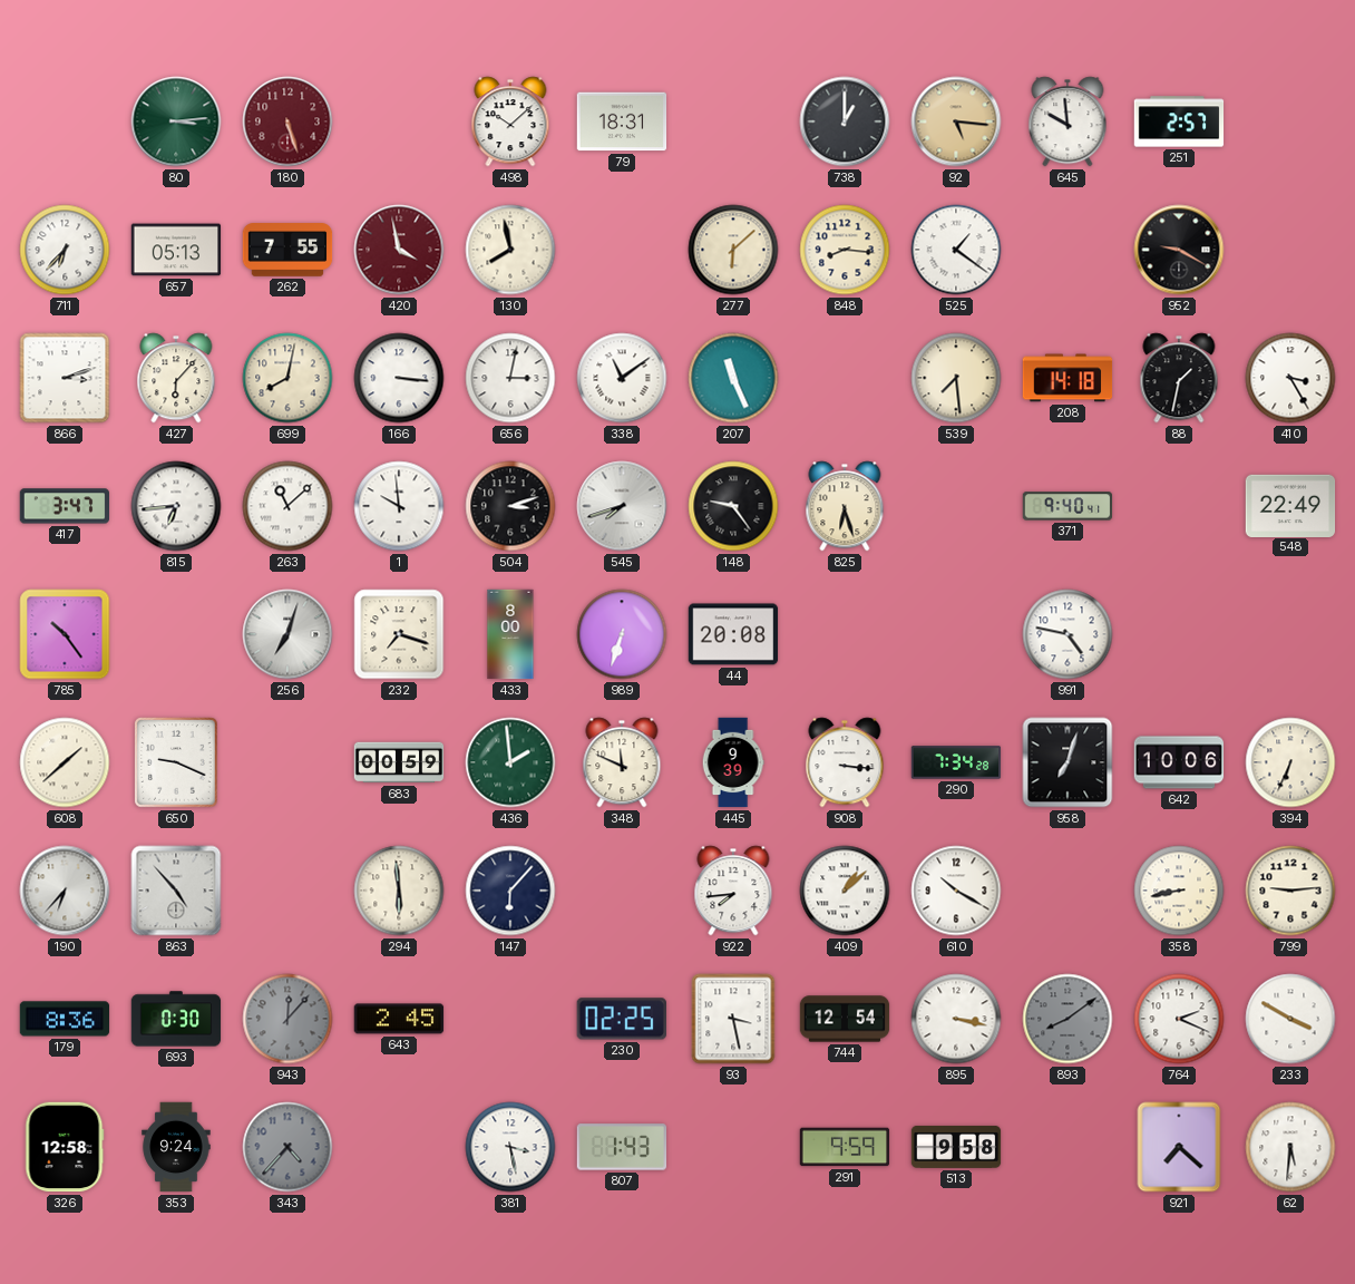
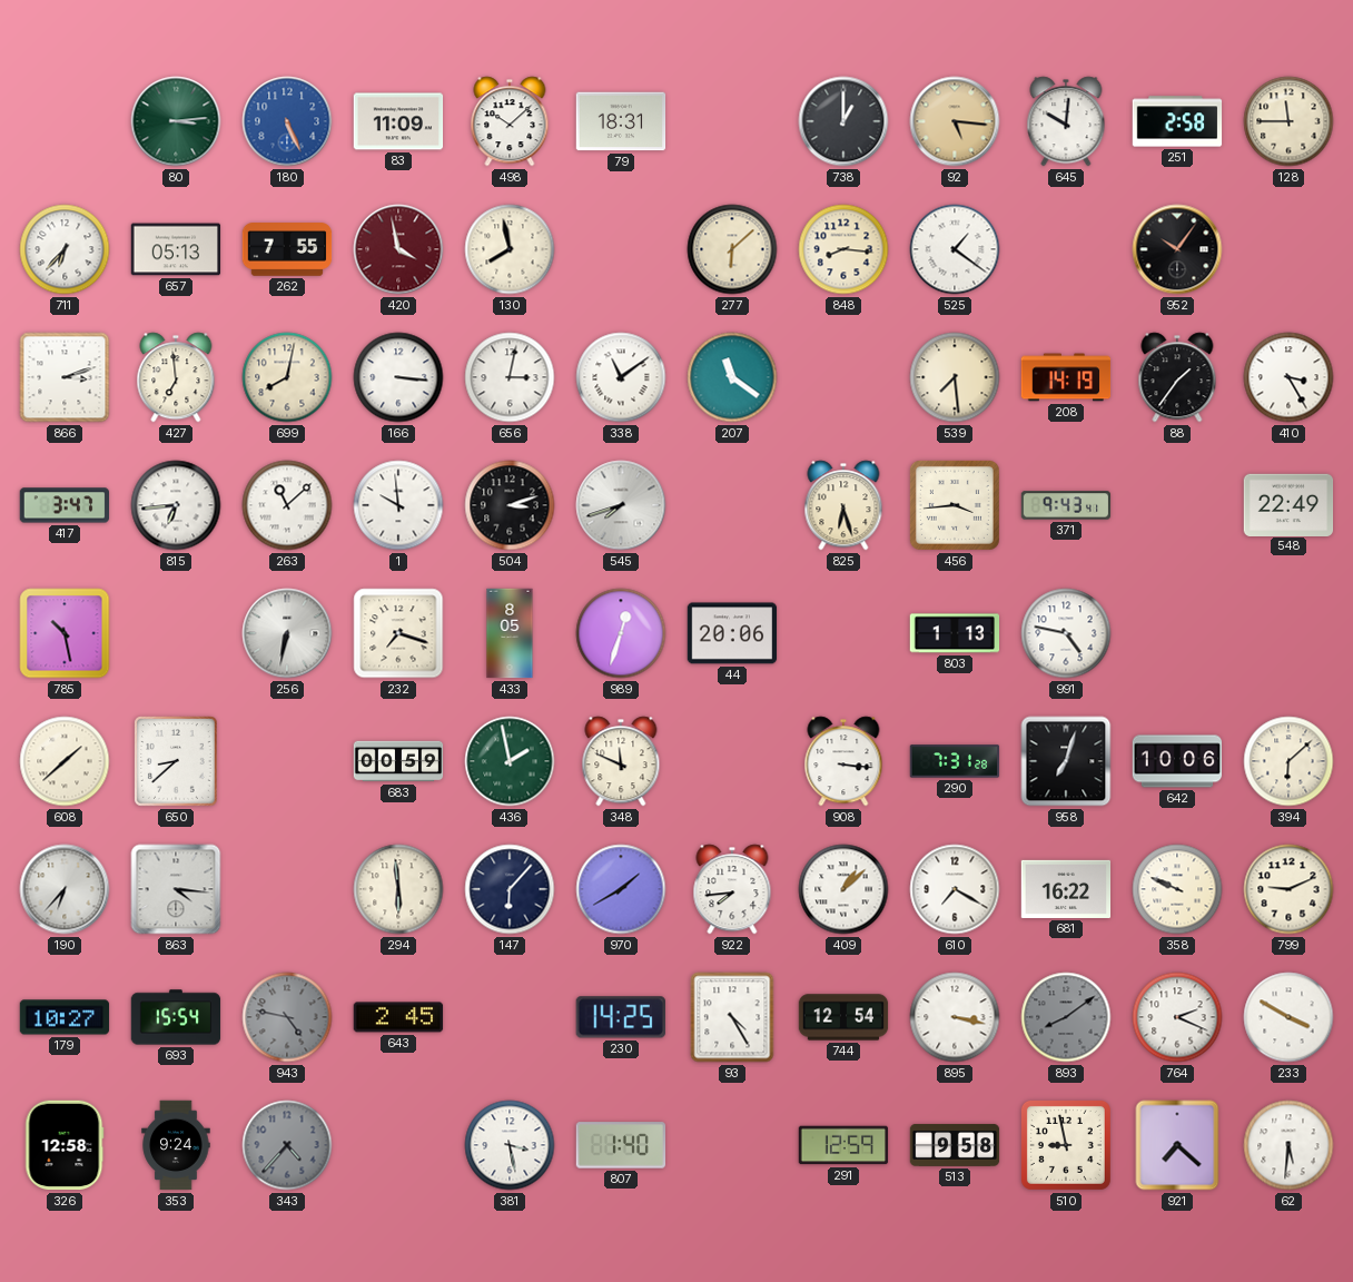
180: 5:27 -> 5:26
180 dial: burgundy -> blue
83: none -> 11:09
645: 9:59 -> 10:01
251: 2:57 -> 2:58
128: none -> 11:45
952: 9:20 -> 10:06
427: 6:07 -> 6:59
207: 11:26 -> 11:21
208: 14:18 -> 14:19
88: 1:32 -> 1:36
148: 9:24 -> none
456: none -> 3:44
371: 9:40 -> 9:43
785: 10:24 -> 10:28
256: 7:03 -> 6:32
433: 8:00 -> 8:05
989: 6:33 -> 12:33
44: 20:08 -> 20:06
803: none -> 1:13
650: 9:19 -> 8:38
436: 1:59 -> 1:58
445: 9:39 -> none
290: 7:34 -> 7:31
394: 6:34 -> 6:08
863: 4:53 -> 4:16
970: none -> 1:40
610: 10:20 -> 7:20
681: none -> 16:22
358: 8:43 -> 9:49
799: 9:14 -> 9:11
179: 8:36 -> 10:27
693: 0:30 -> 15:54
943: 12:07 -> 4:47
230: 02:25 -> 14:25
93: 3:28 -> 4:25
807: 1:43 -> 1:40
291: 9:59 -> 12:59
510: none -> 8:58
